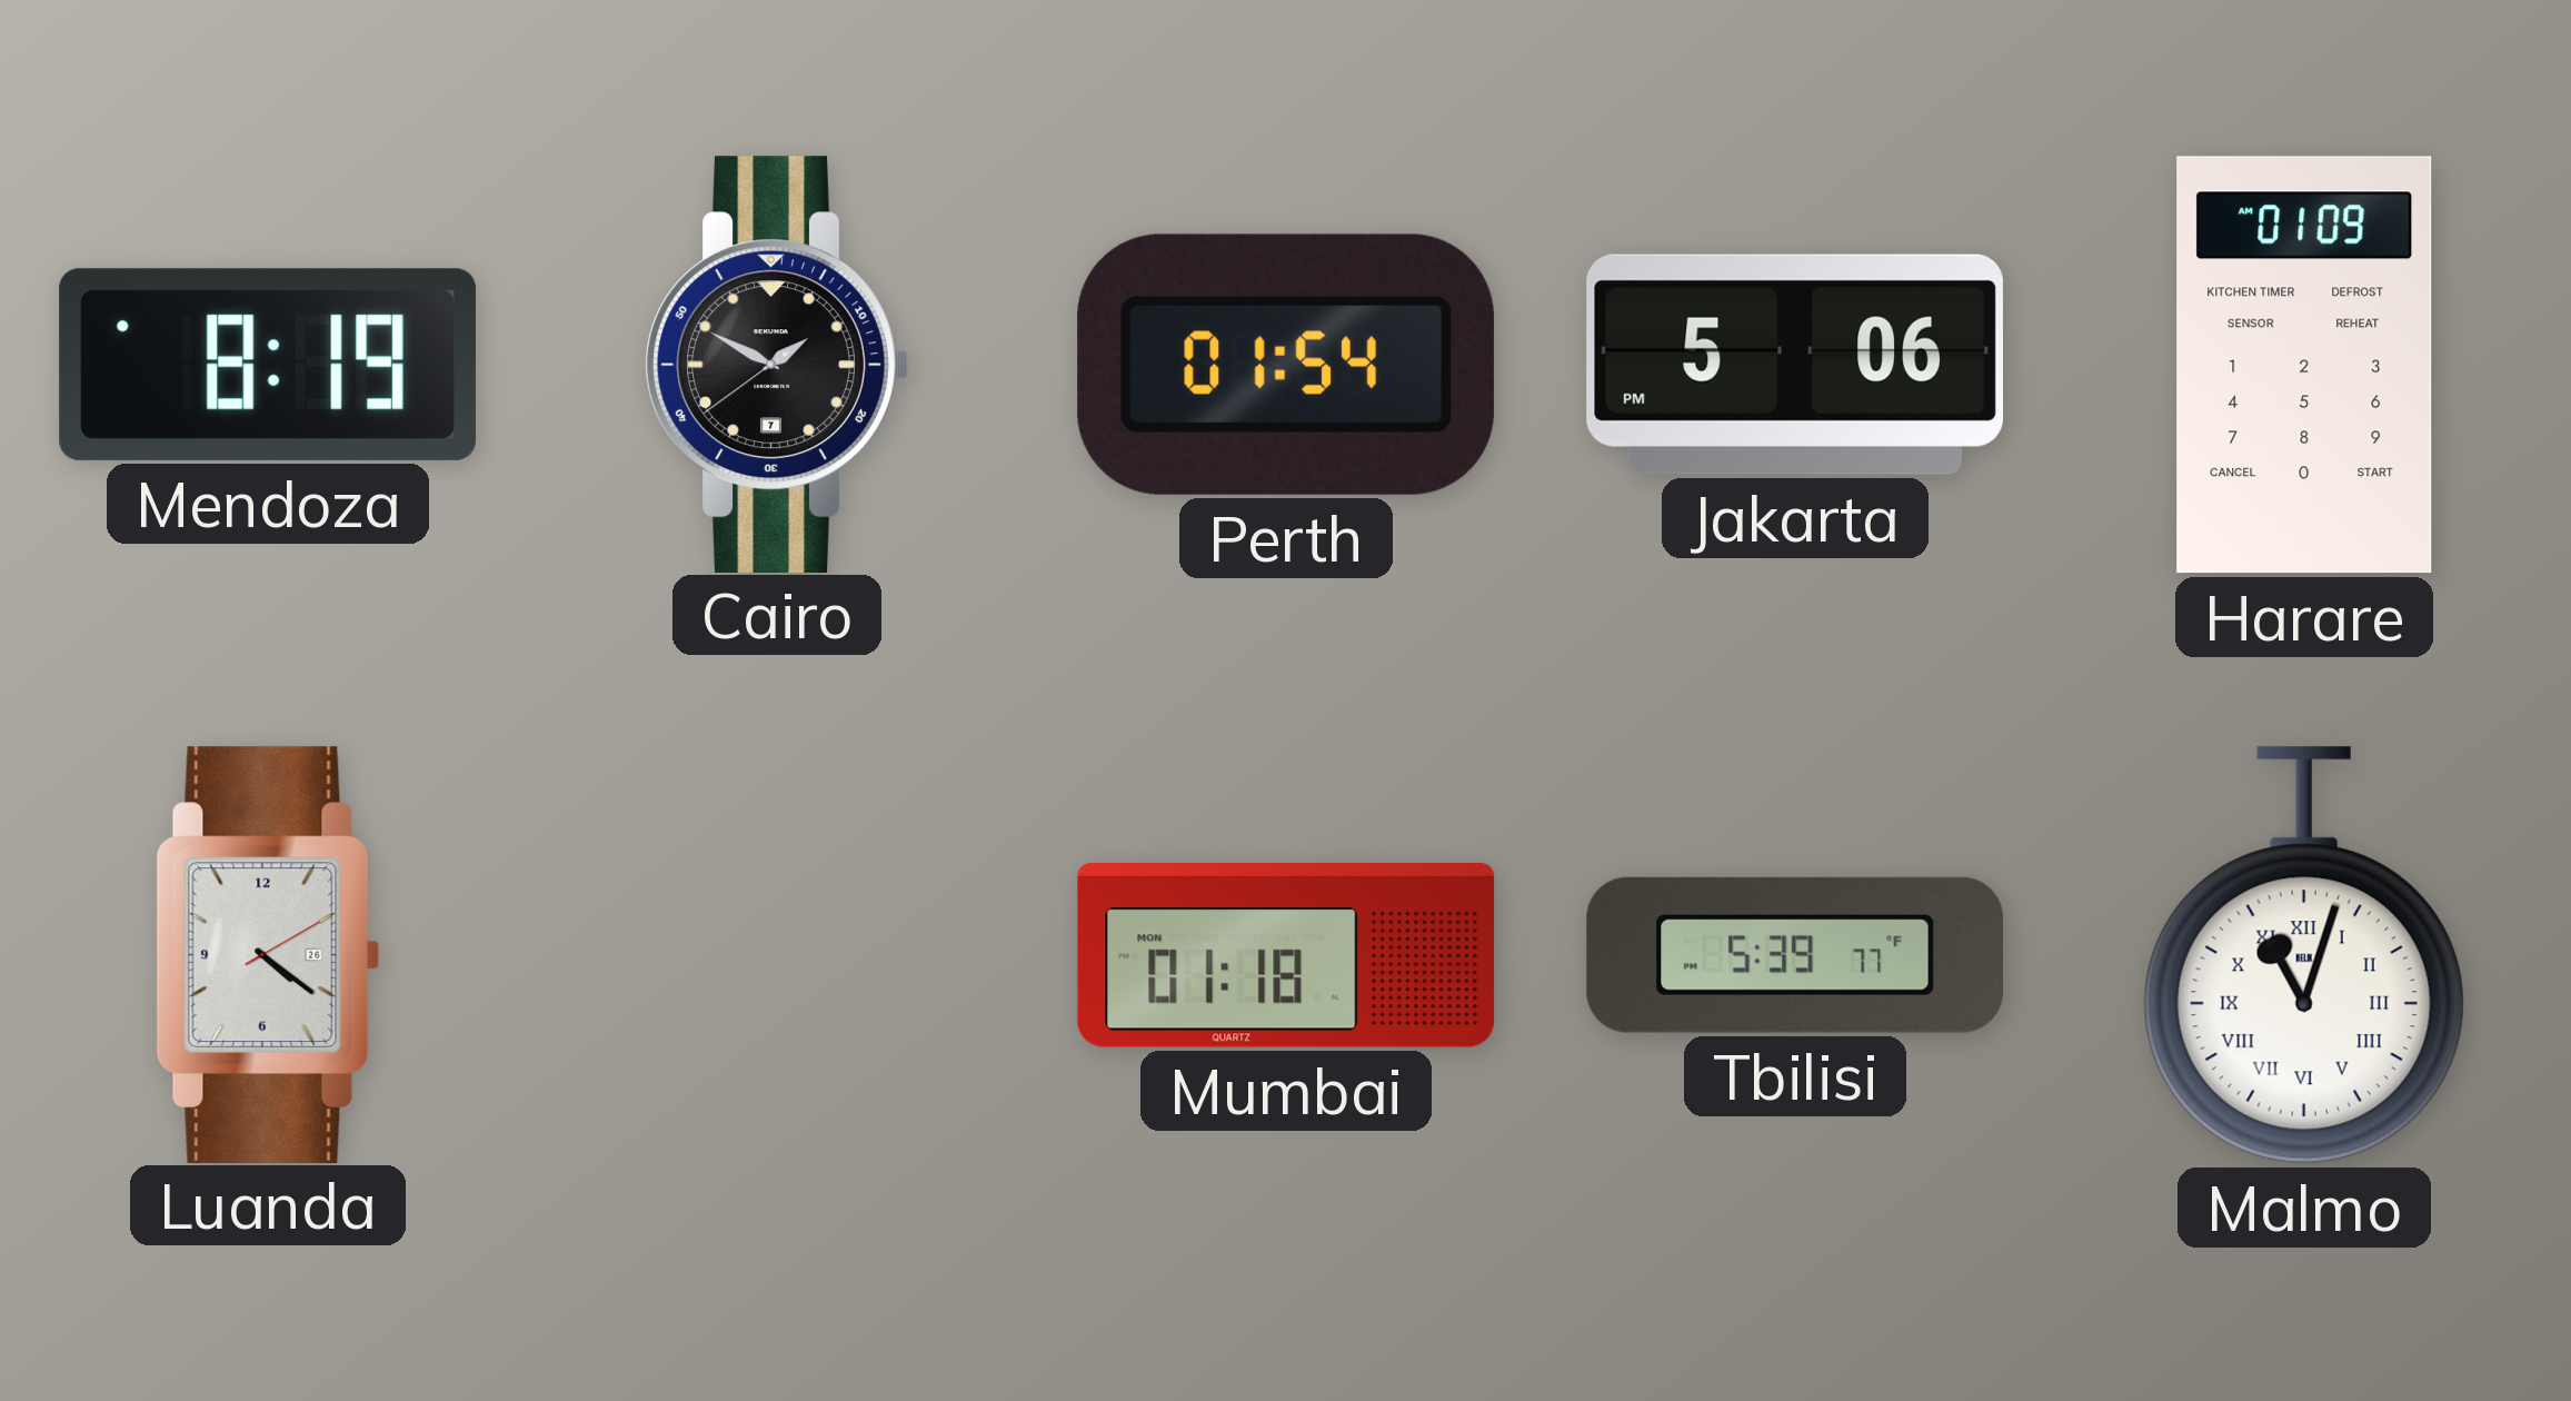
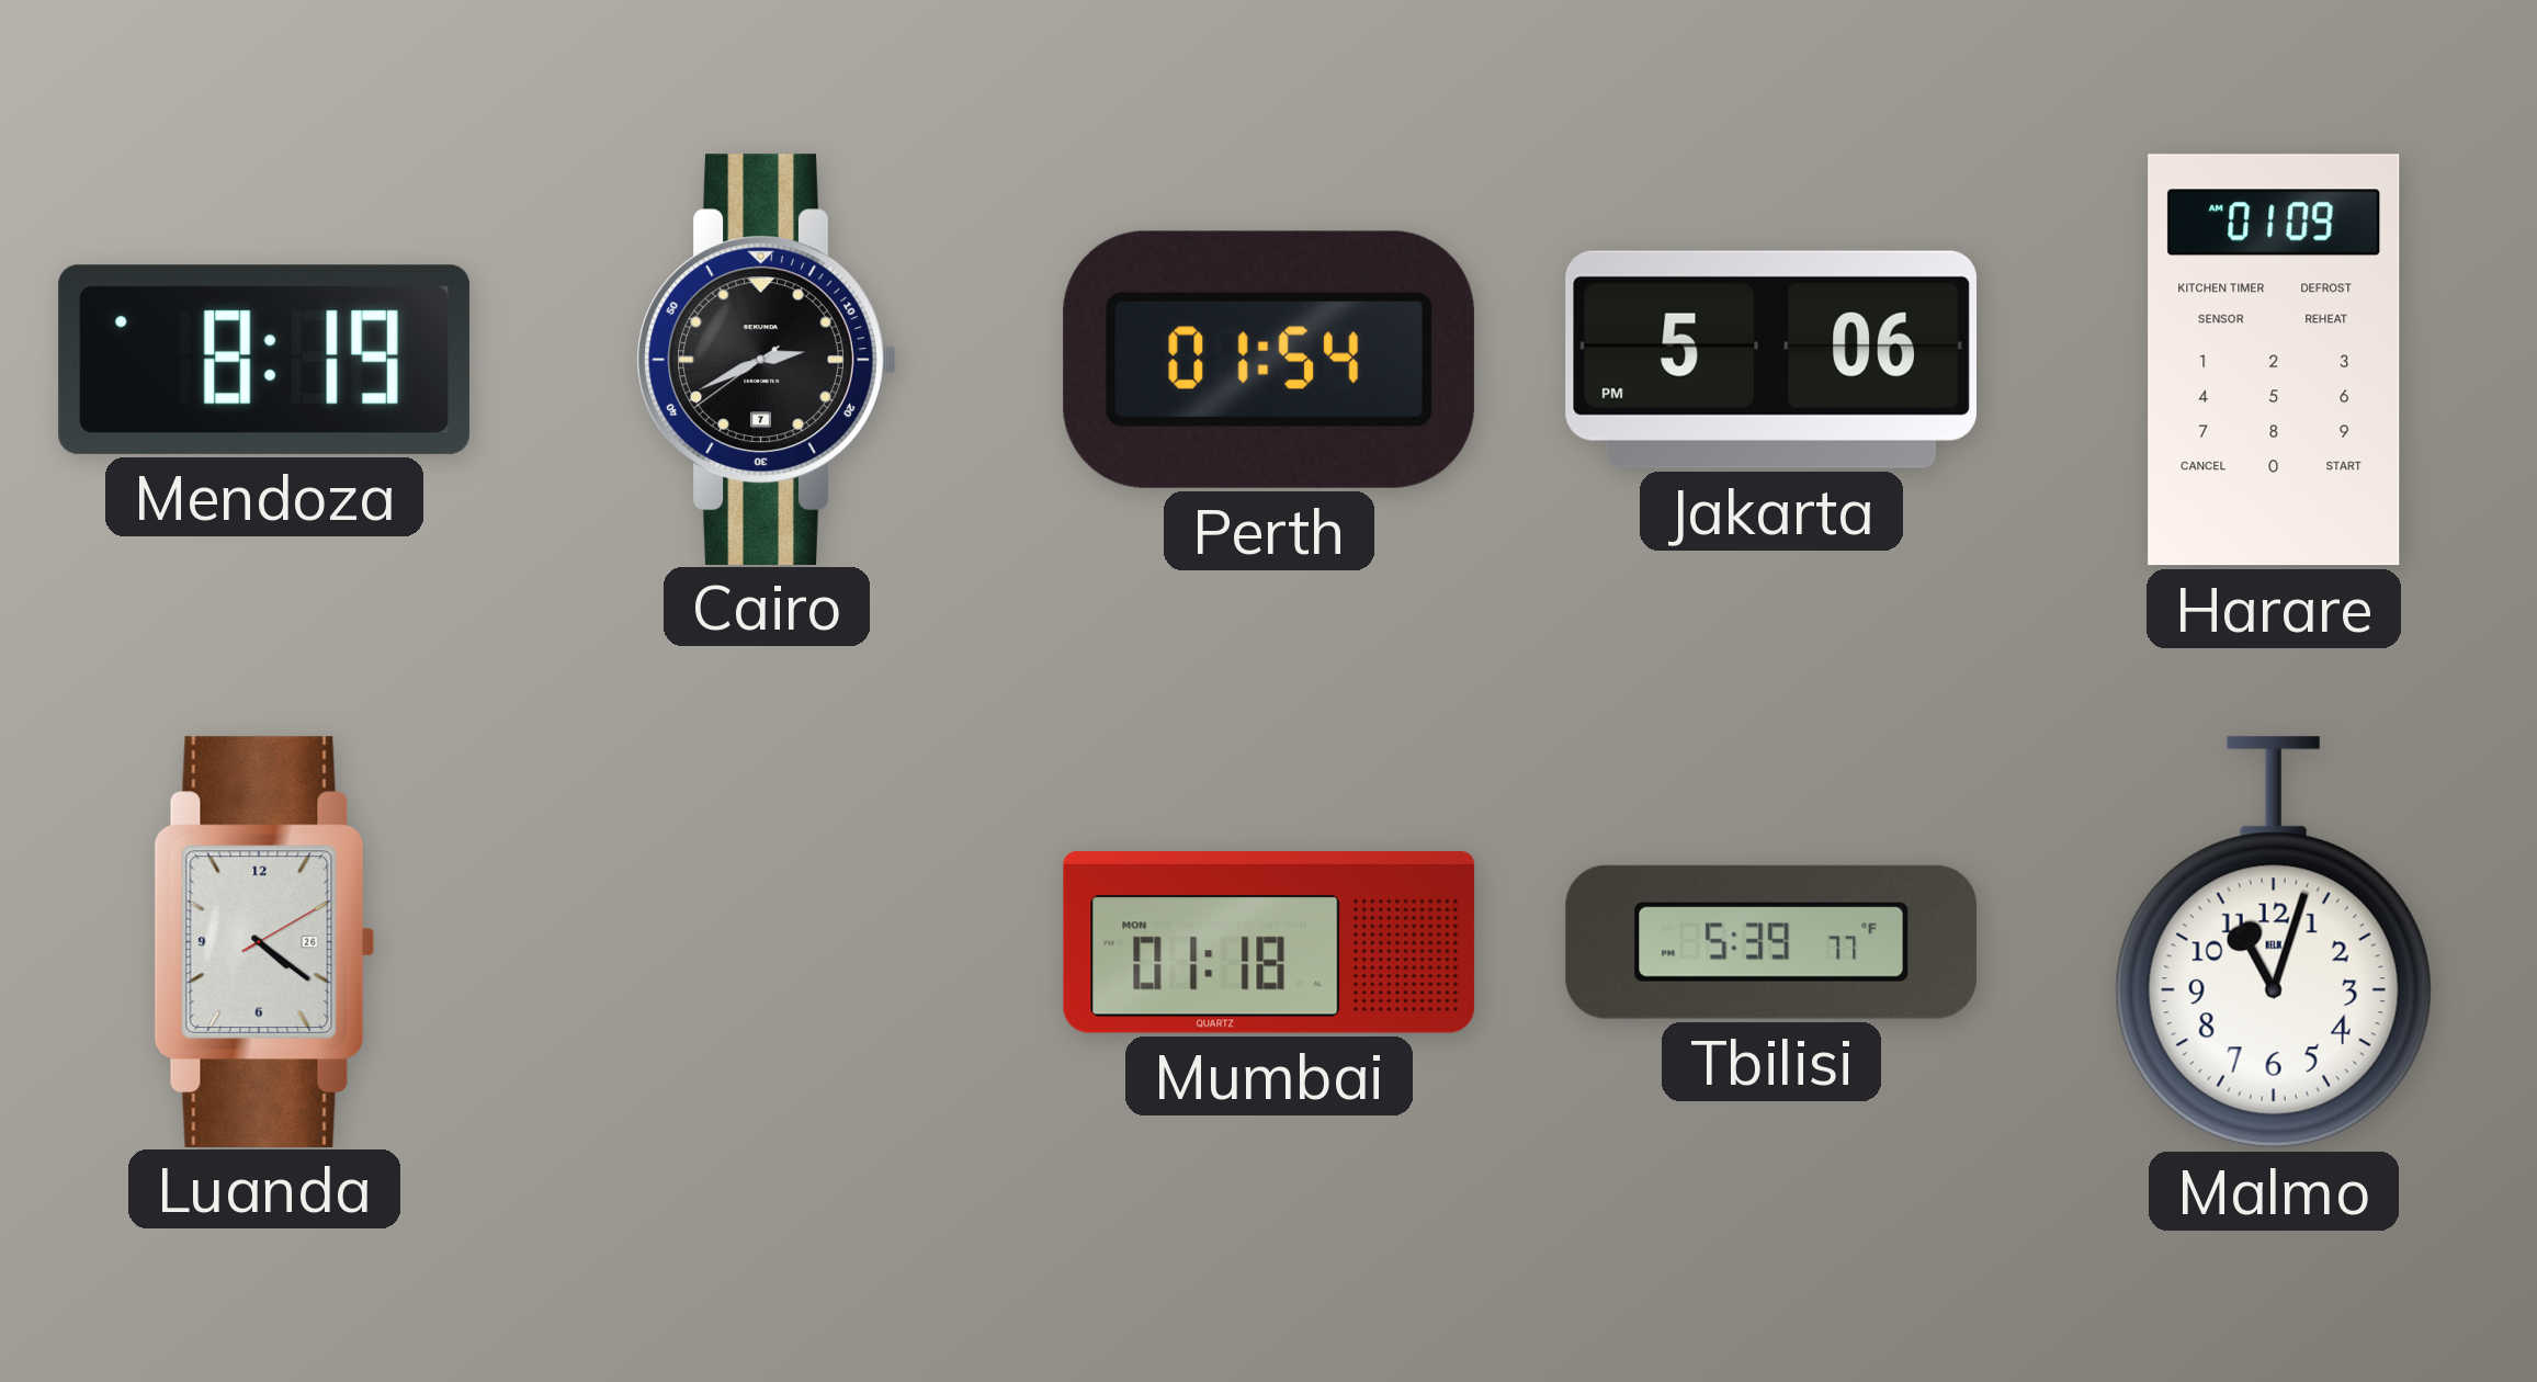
Cairo: 1:49 -> 2:40
Malmo numerals: Roman -> Arabic
